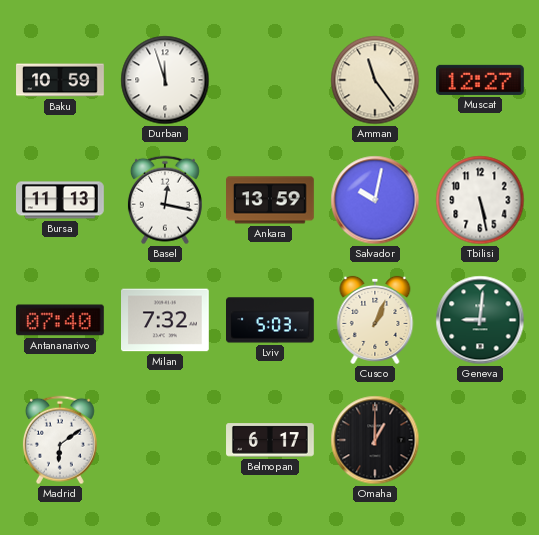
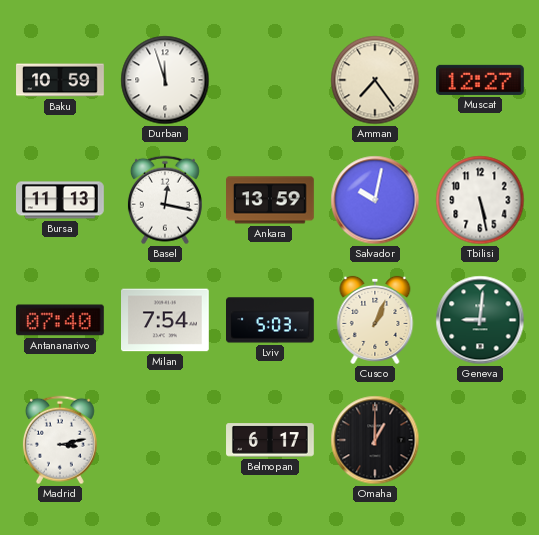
Amman: 11:24 -> 7:24
Milan: 7:32 -> 7:54
Madrid: 6:09 -> 3:13
